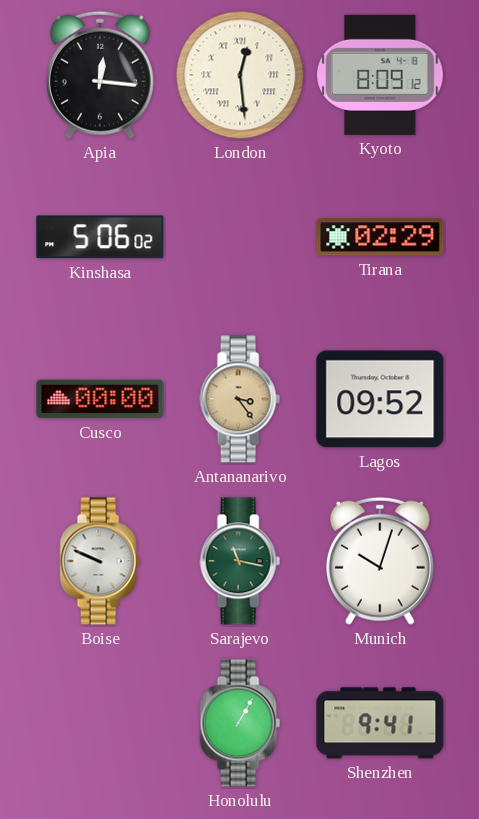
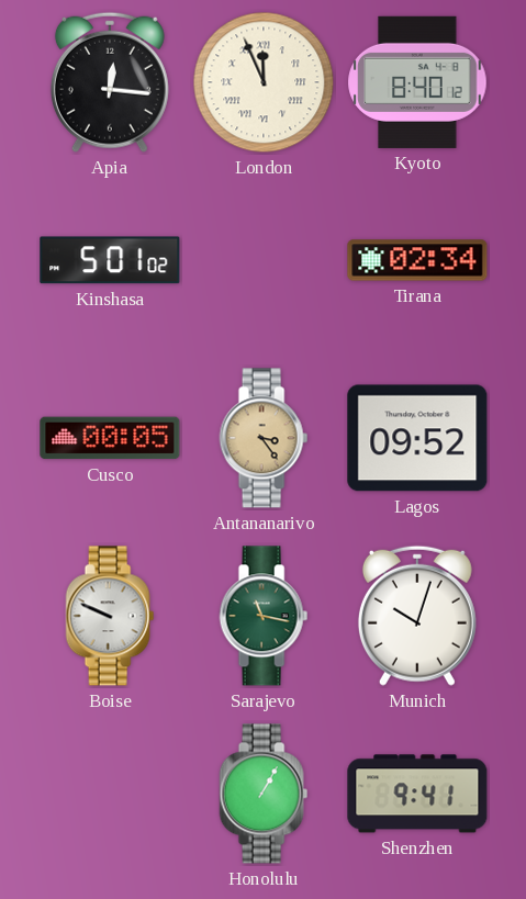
London: 12:29 -> 11:56
Kyoto: 8:09 -> 8:40
Kinshasa: 5:06 -> 5:01
Tirana: 02:29 -> 02:34
Cusco: 00:00 -> 00:05
